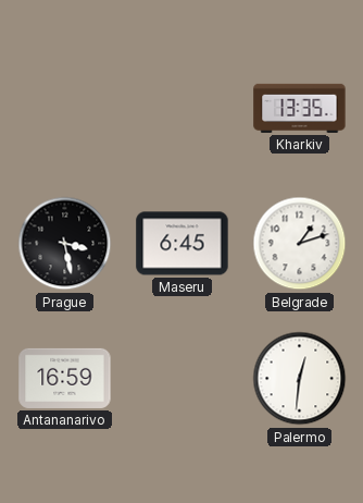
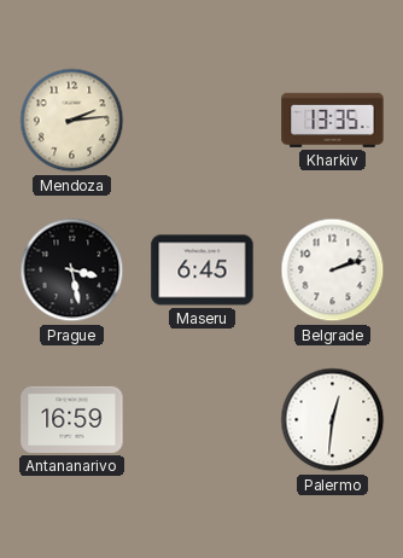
Mendoza: none -> 2:14
Belgrade: 1:12 -> 2:12
